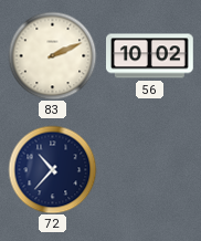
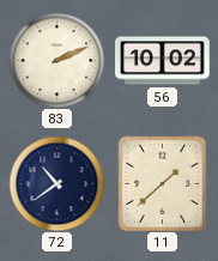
72: 10:37 -> 10:39
11: none -> 1:38
